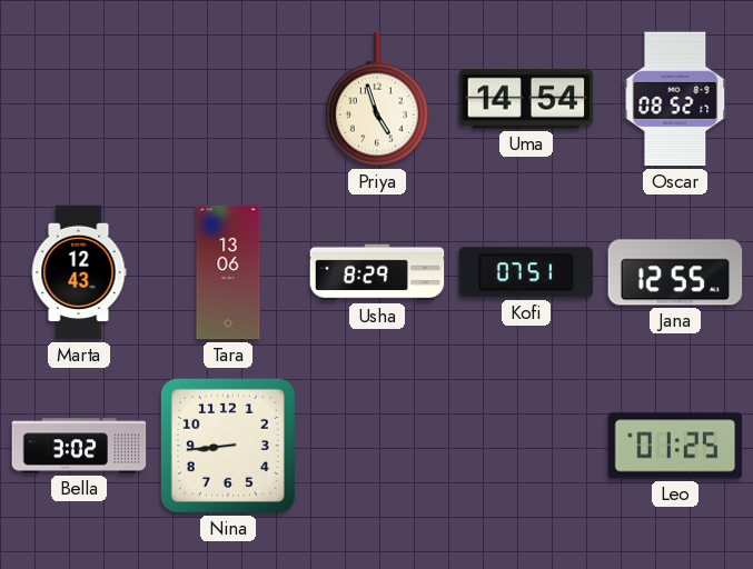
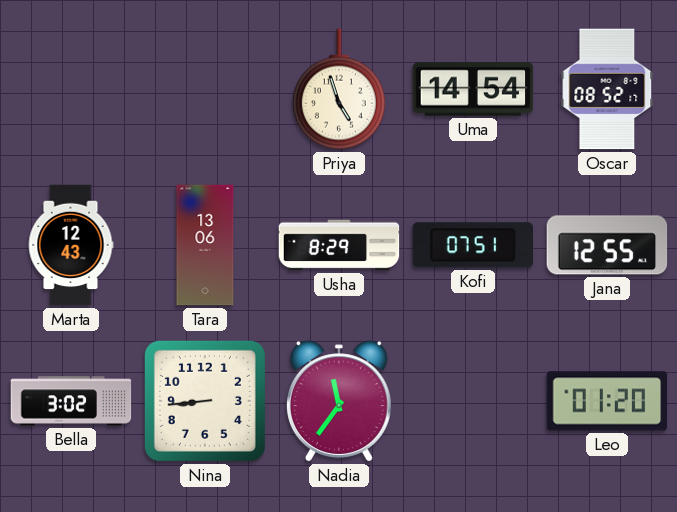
Nadia: none -> 11:36
Leo: 01:25 -> 01:20
